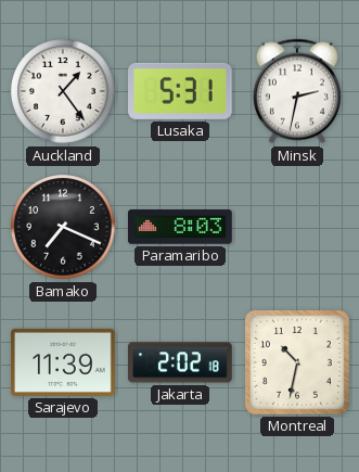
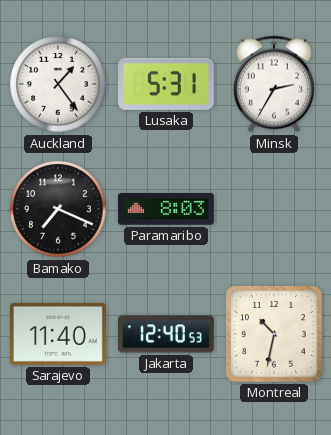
Minsk: 2:32 -> 2:35
Sarajevo: 11:39 -> 11:40
Jakarta: 2:02 -> 12:40
